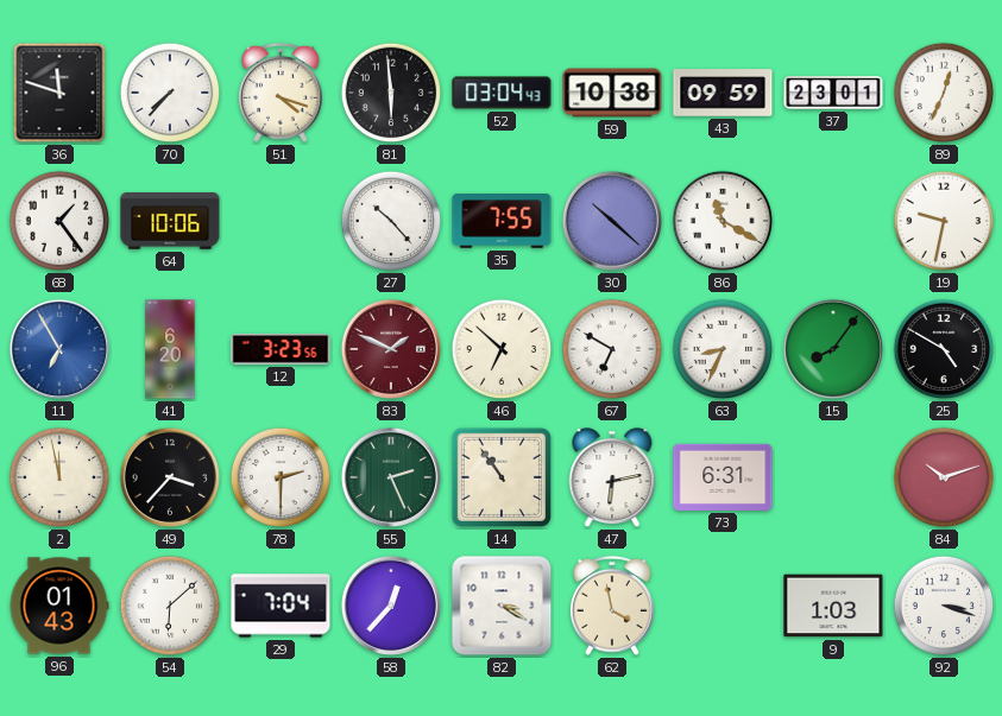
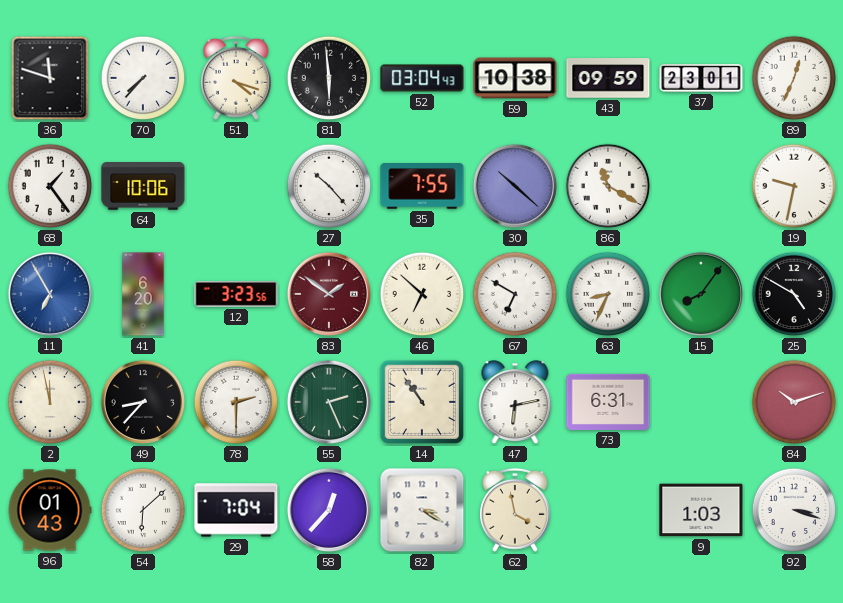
83: 1:49 -> 1:51
49: 3:37 -> 8:37
